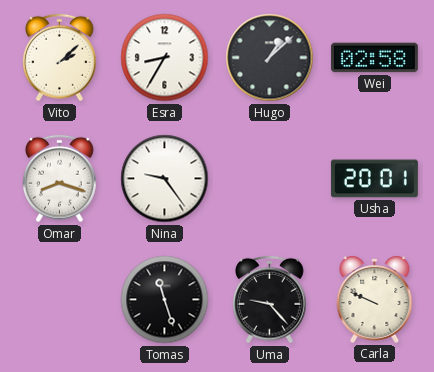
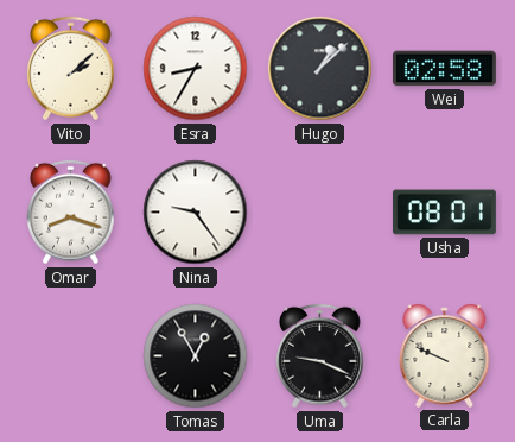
Usha: 20:01 -> 08:01
Tomas: 11:27 -> 12:55
Uma: 9:23 -> 9:19
